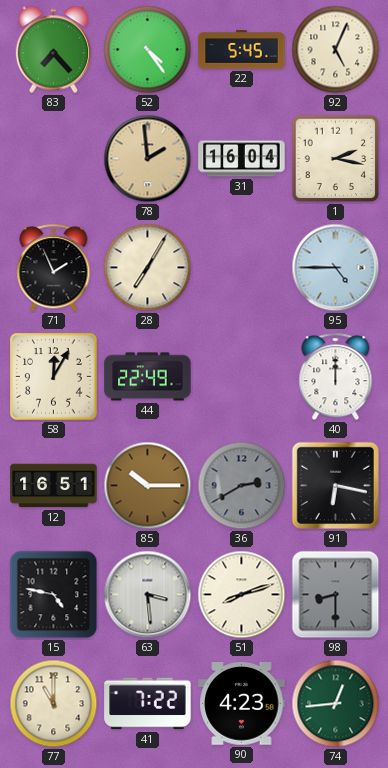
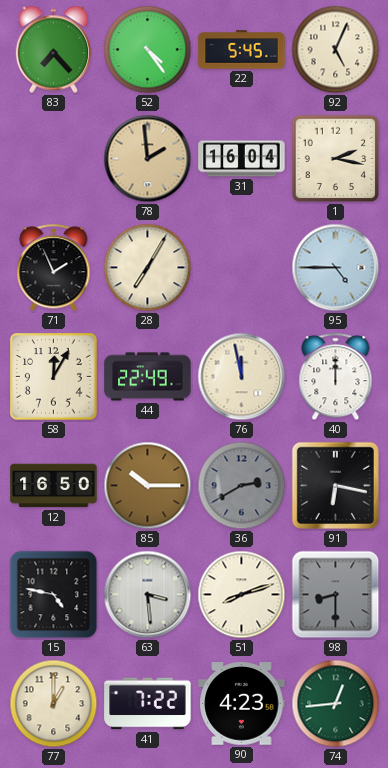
76: none -> 11:58
12: 16:51 -> 16:50
77: 11:00 -> 1:00
